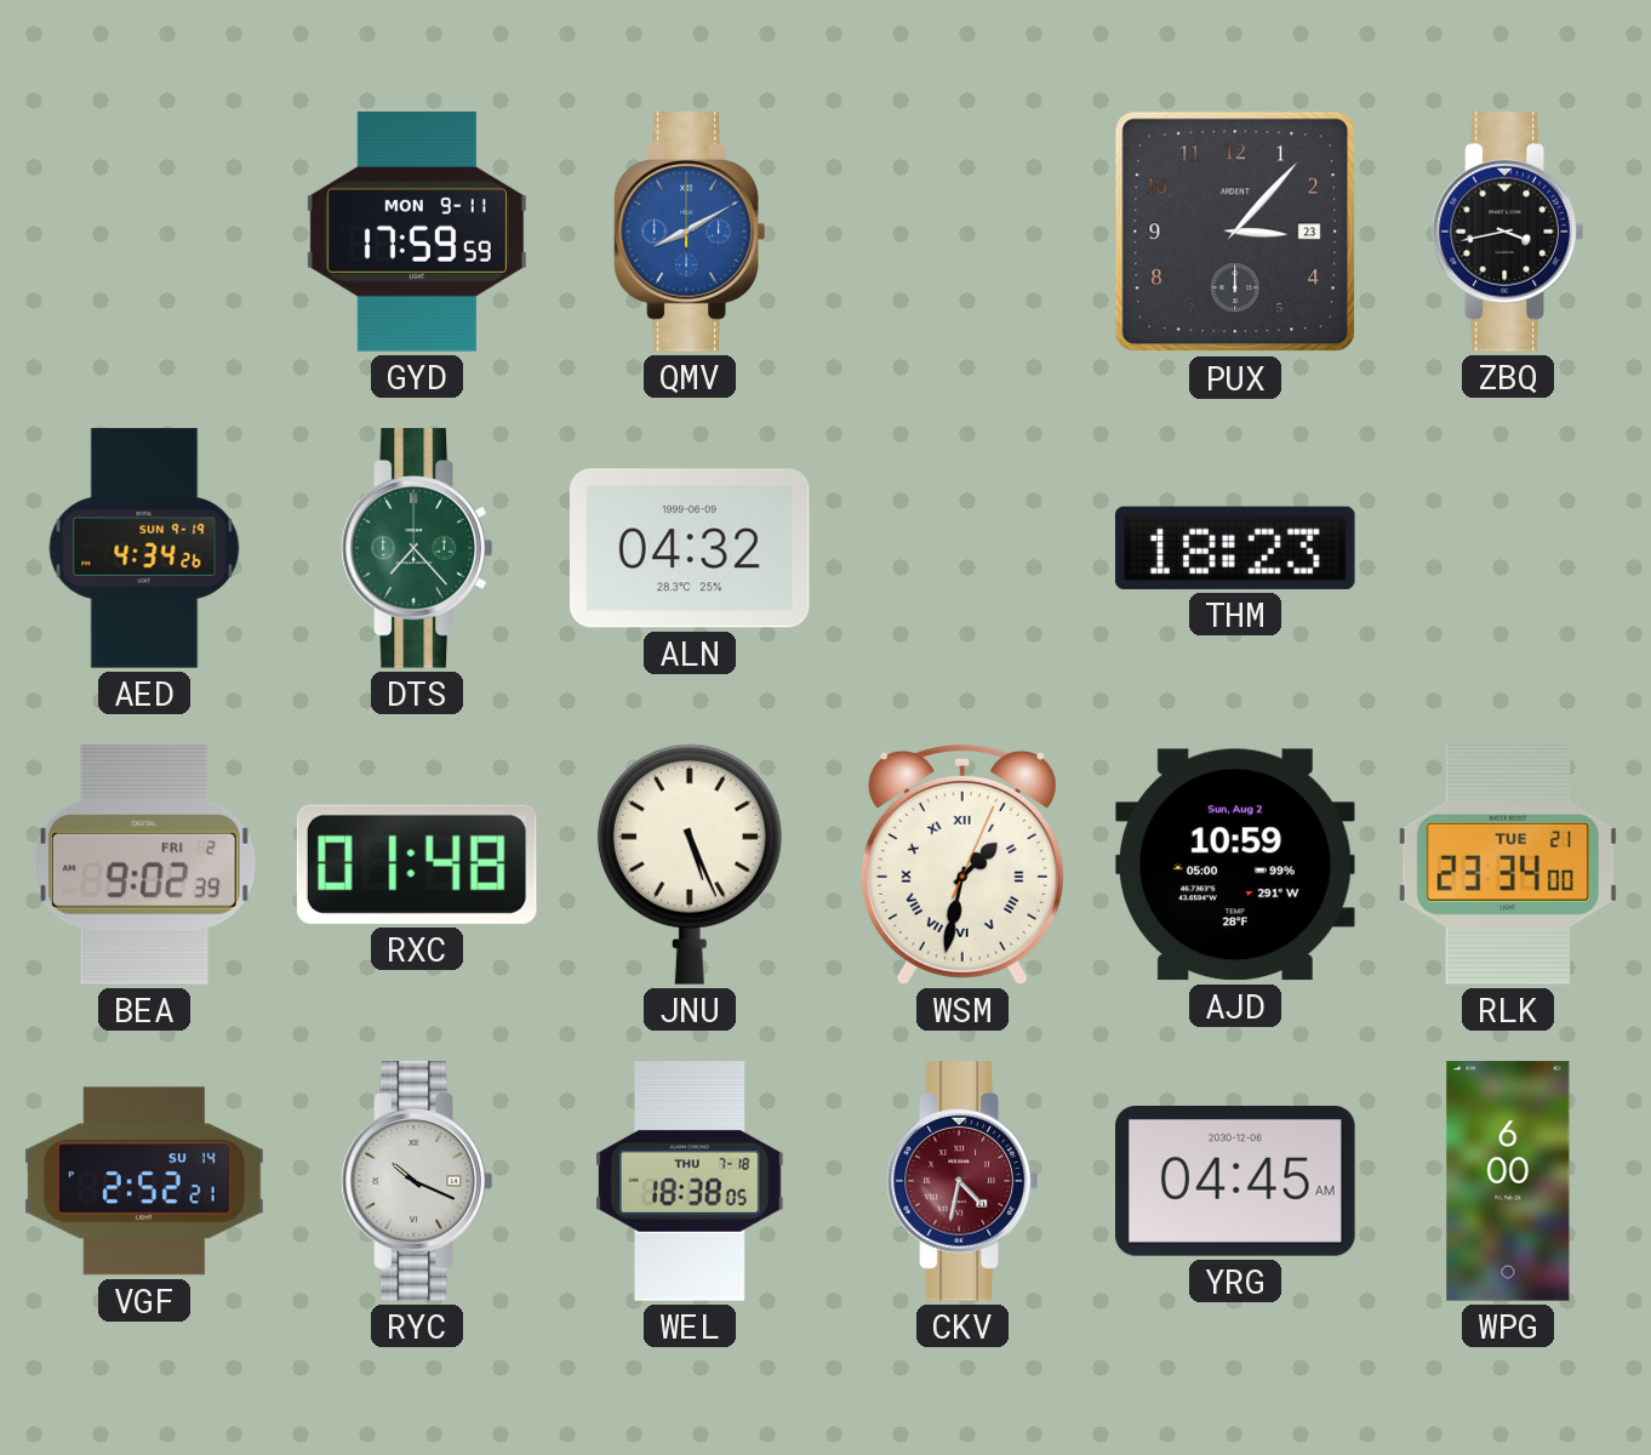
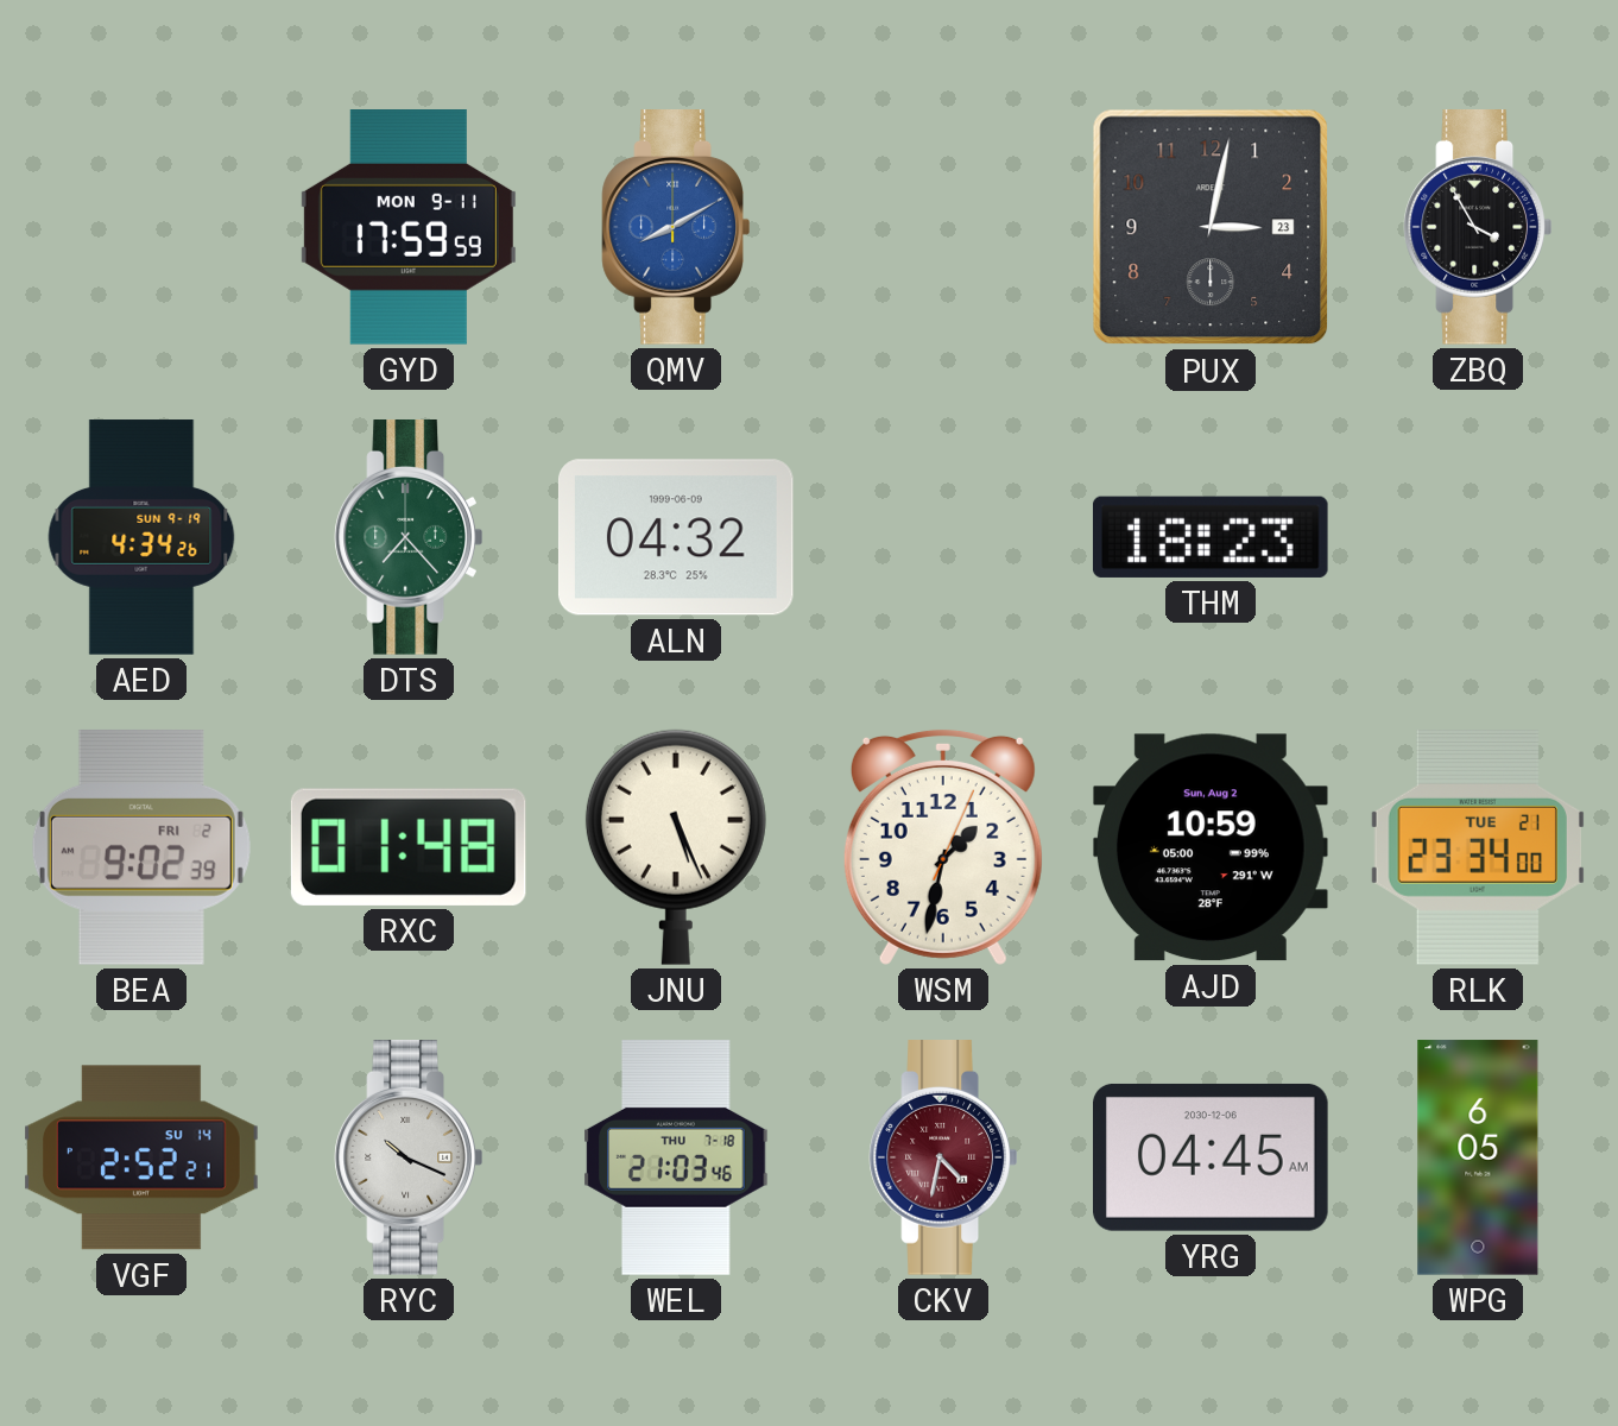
PUX: 3:07 -> 3:02
ZBQ: 3:43 -> 3:55
WSM numerals: Roman -> Arabic
WEL: 18:38 -> 21:03
WPG: 6:00 -> 6:05
